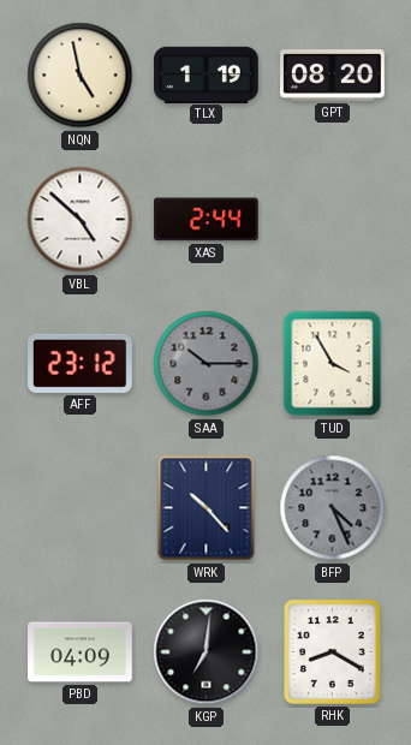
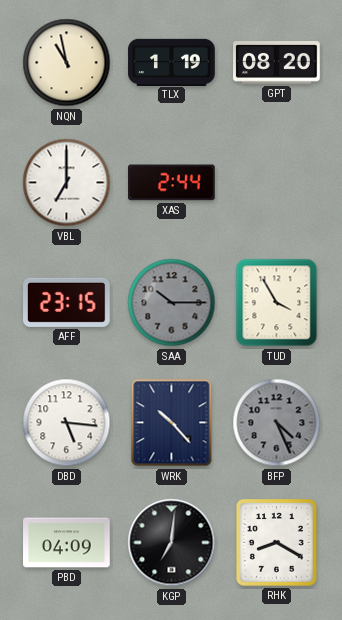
NQN: 4:58 -> 10:58
VBL: 4:52 -> 7:00
AFF: 23:12 -> 23:15
DBD: none -> 5:16
